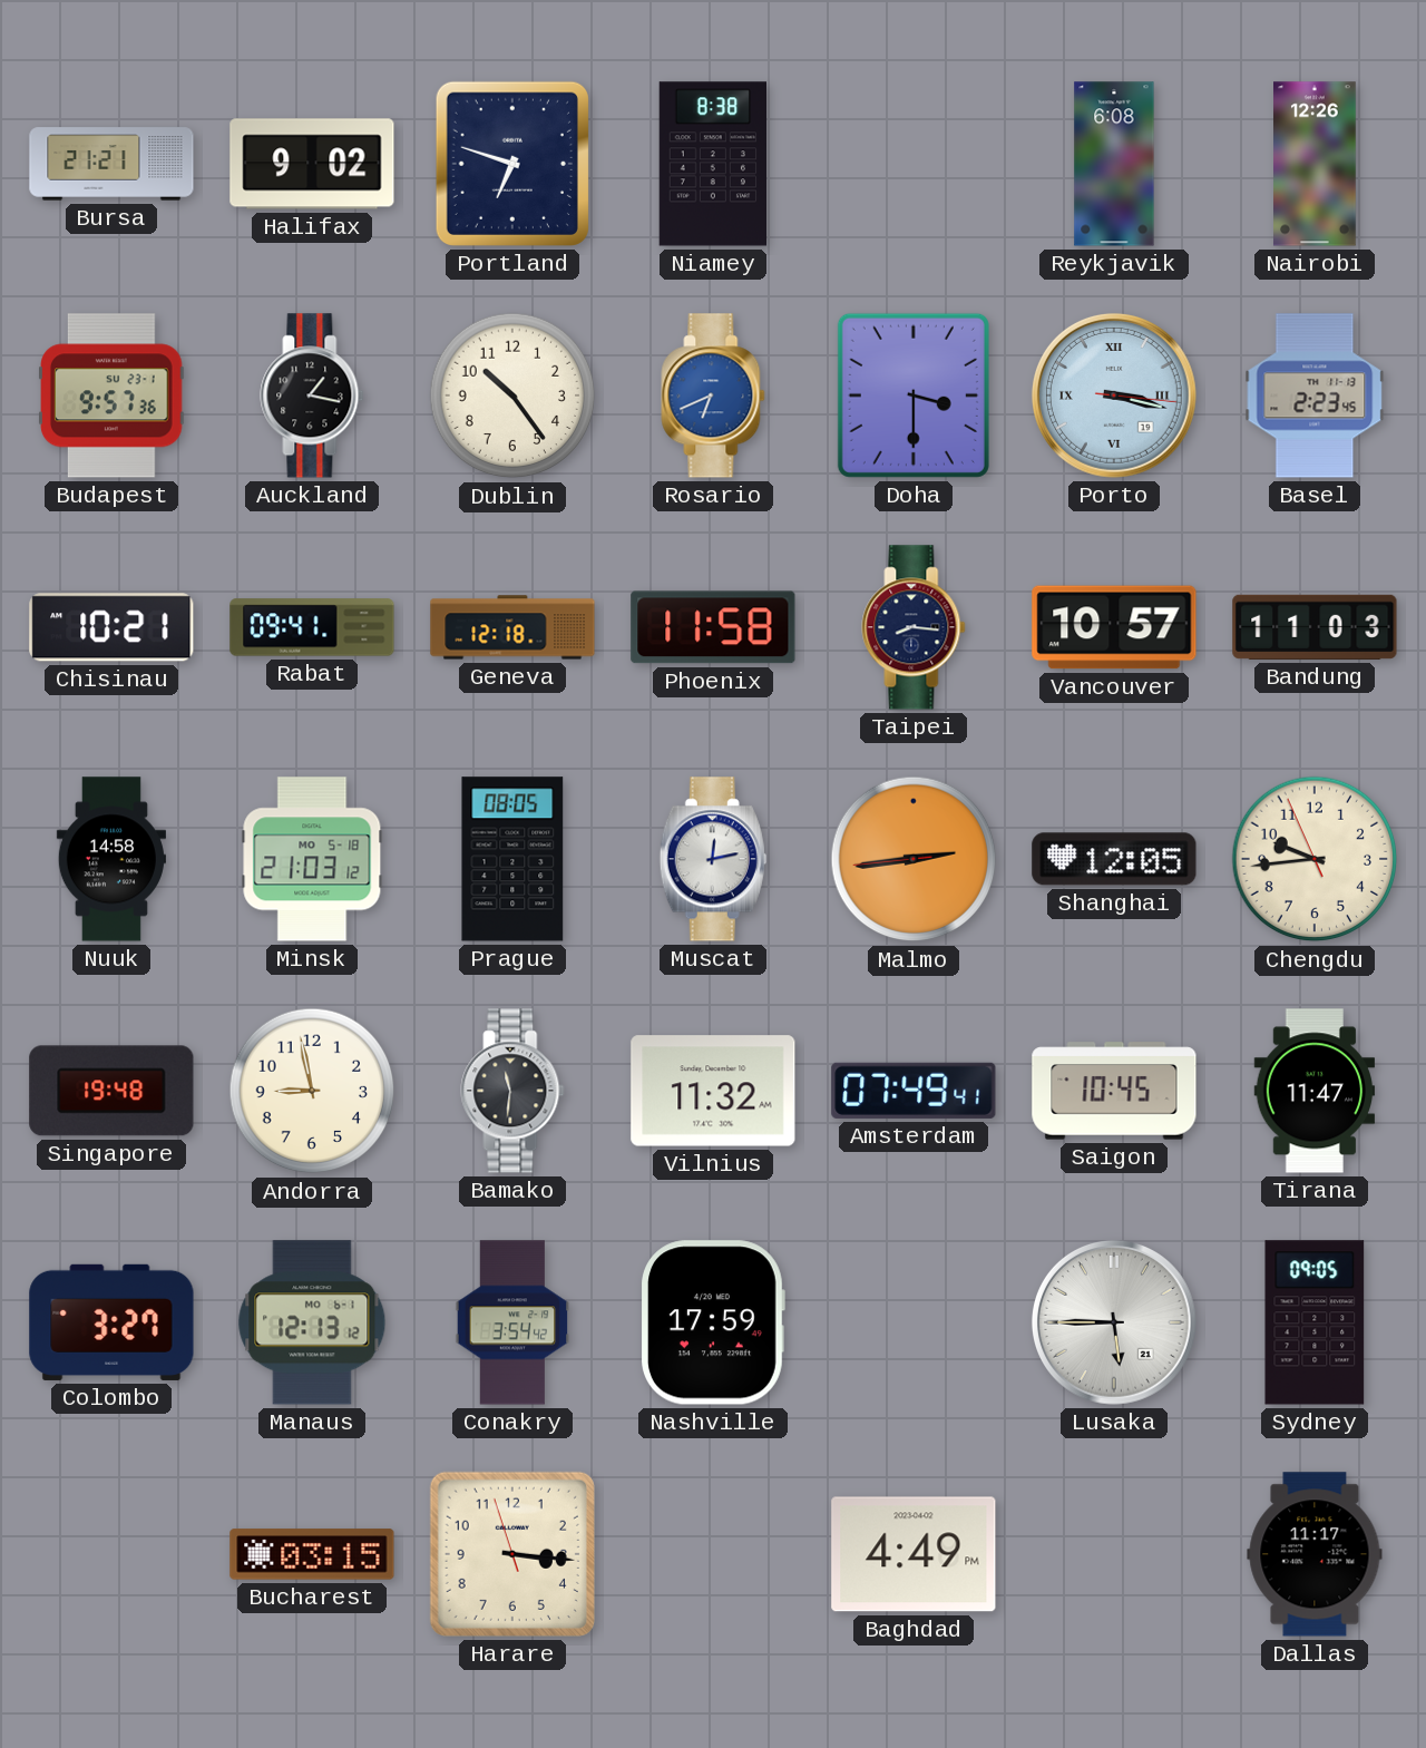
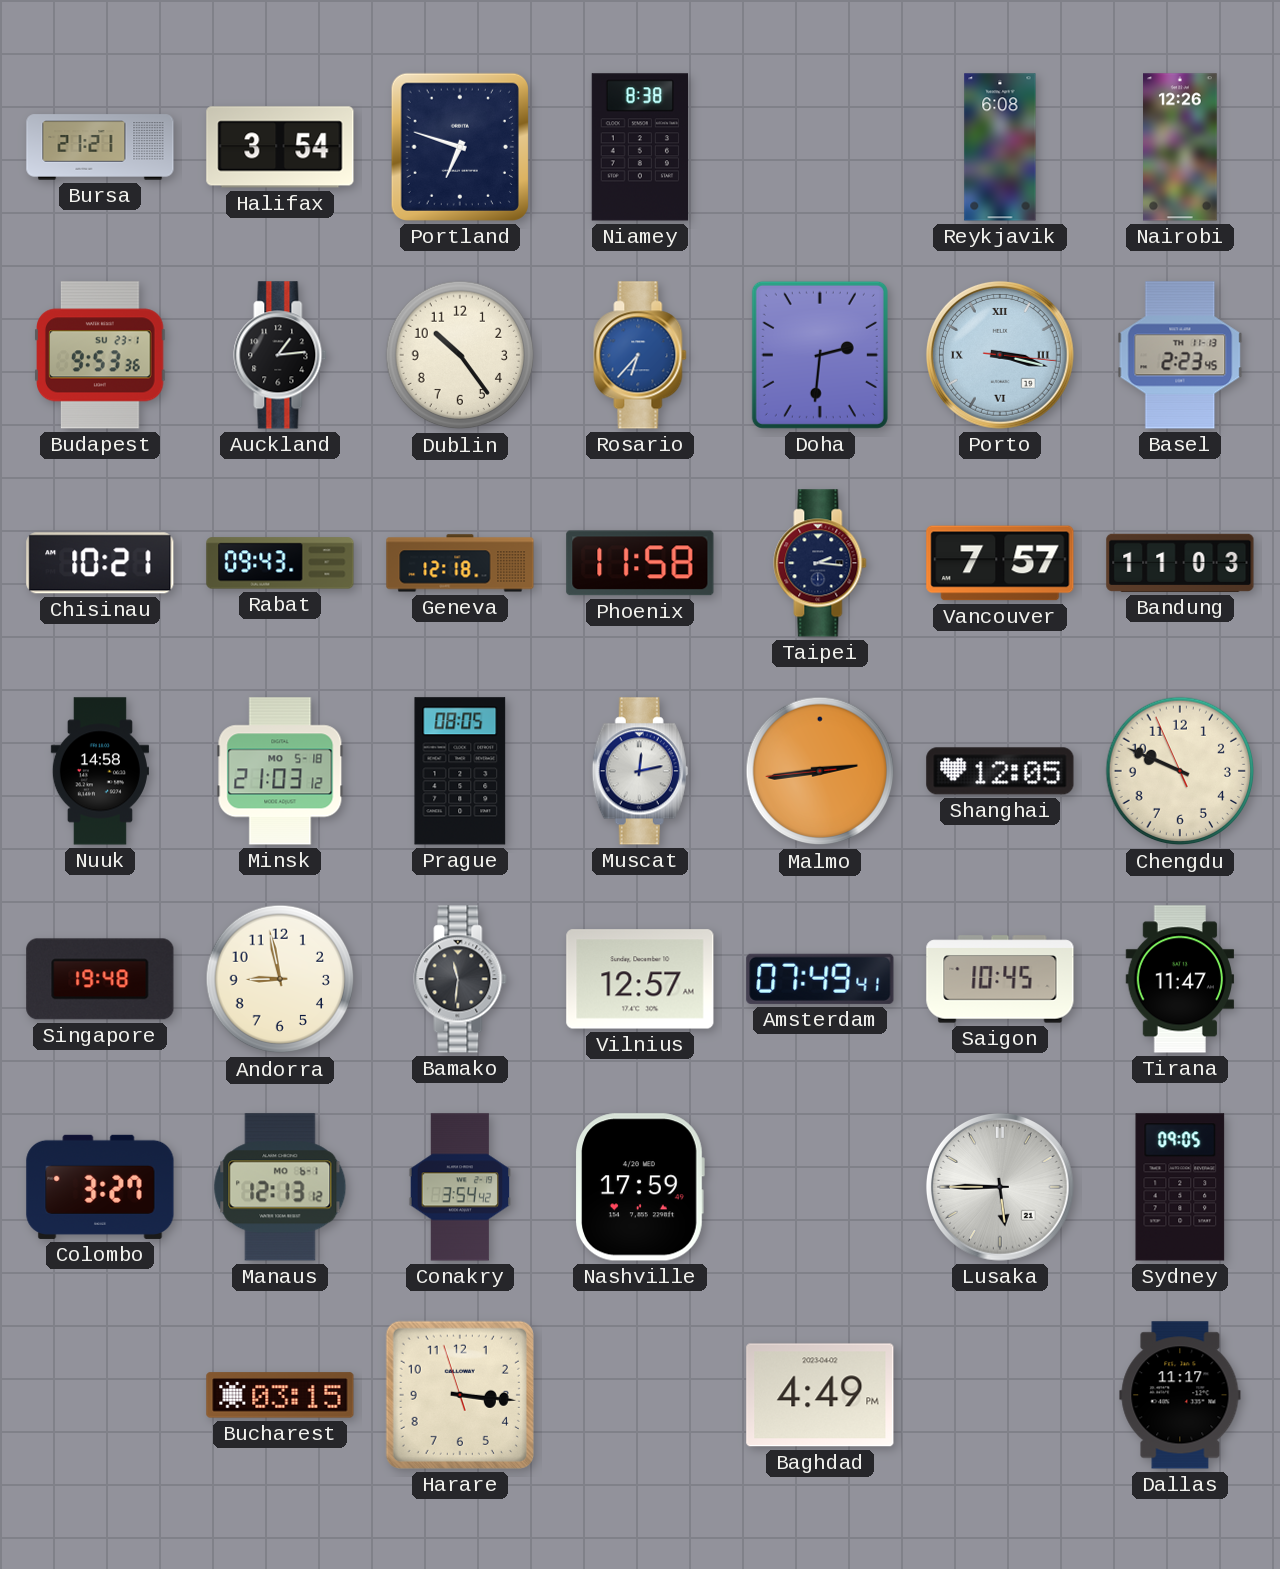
Halifax: 9:02 -> 3:54
Budapest: 9:57 -> 9:53
Auckland: 1:17 -> 1:14
Rosario: 6:41 -> 6:37
Doha: 3:30 -> 2:31
Rabat: 09:41 -> 09:43
Taipei: 8:16 -> 2:16
Vancouver: 10:57 -> 7:57
Chengdu: 9:43 -> 9:48
Vilnius: 11:32 -> 12:57
